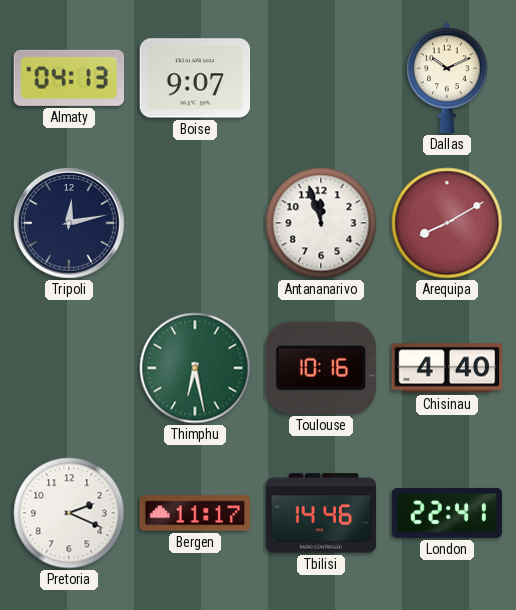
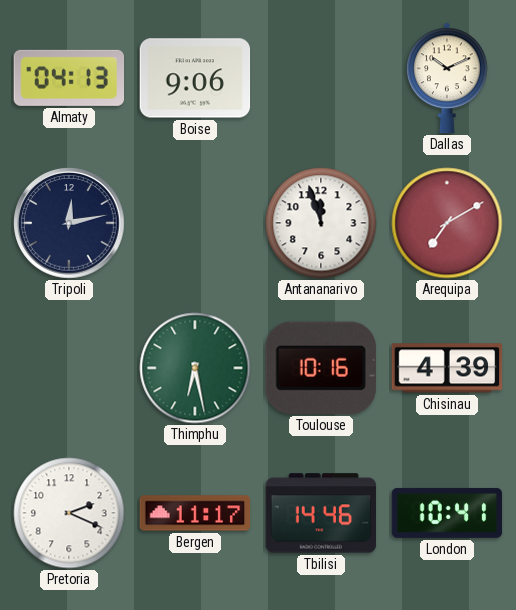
Boise: 9:07 -> 9:06
Arequipa: 8:10 -> 7:10
Chisinau: 4:40 -> 4:39
London: 22:41 -> 10:41
